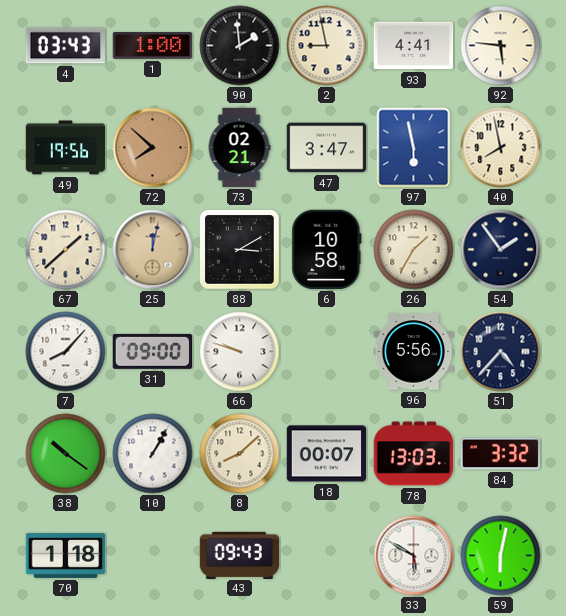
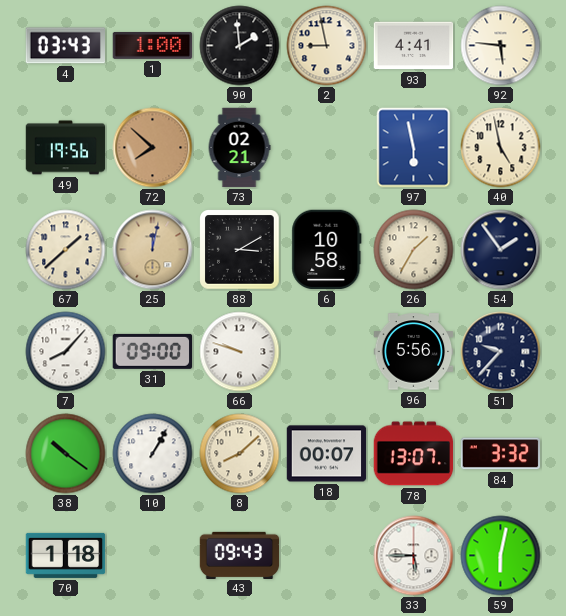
47: 3:47 -> none
40: 7:58 -> 4:58
51: 4:37 -> 9:37
78: 13:03 -> 13:07
33: 5:50 -> 5:45
